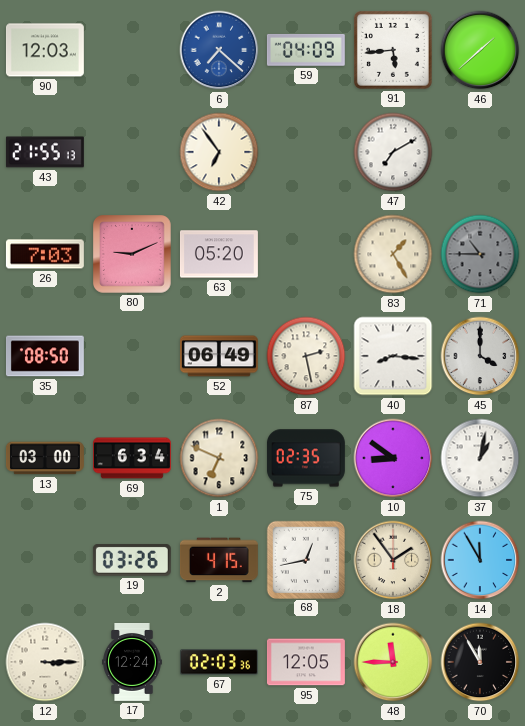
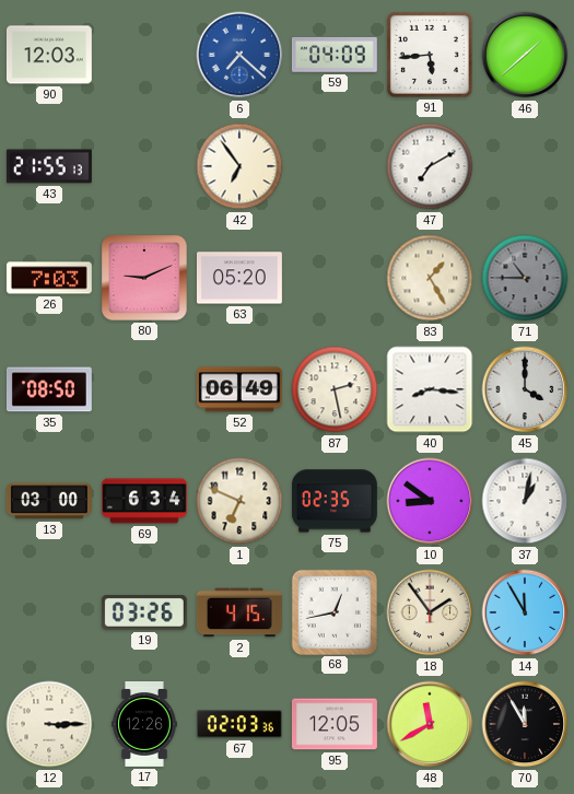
17: 12:24 -> 12:26
48: 11:45 -> 11:40
